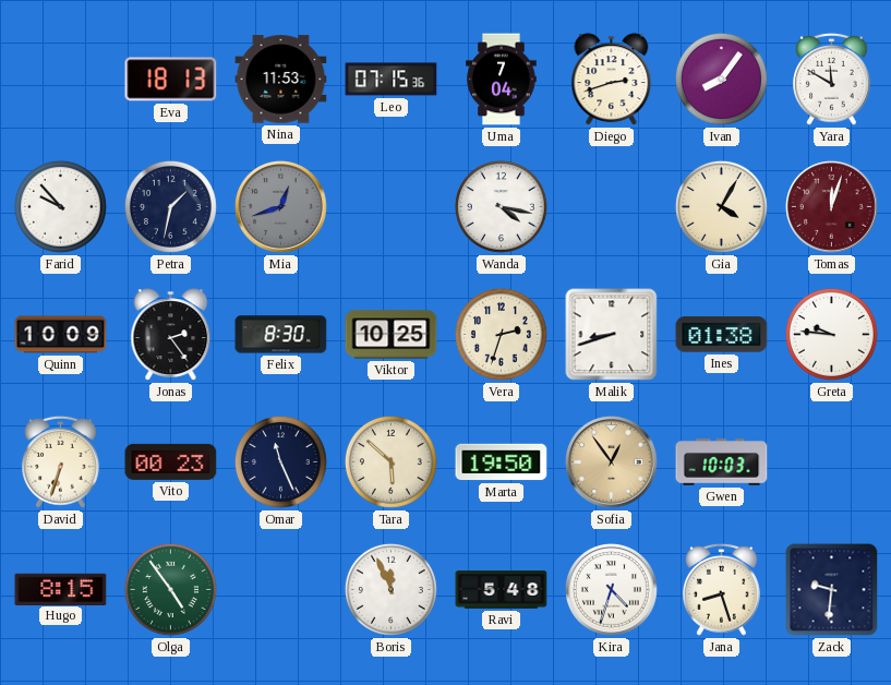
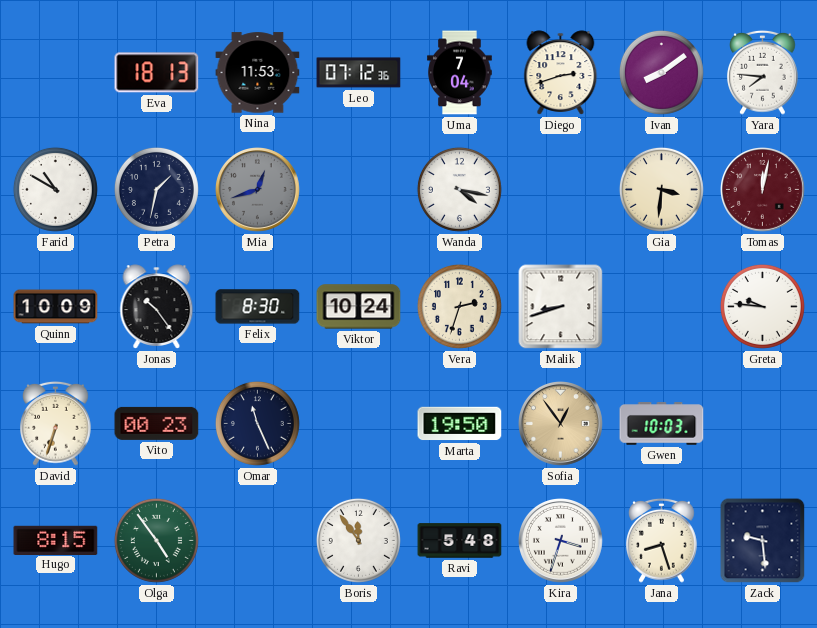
Leo: 07:15 -> 07:12
Ivan: 8:06 -> 8:09
Yara: 11:50 -> 7:46
Farid: 9:53 -> 10:50
Gia: 4:05 -> 3:31
Tomas: 12:03 -> 12:02
Jonas: 2:24 -> 10:24
Viktor: 10:25 -> 10:24
Ines: 01:38 -> none
Tara: 5:52 -> none
Boris: 11:56 -> 11:54
Kira: 4:33 -> 3:33
Zack: 9:31 -> 9:29
